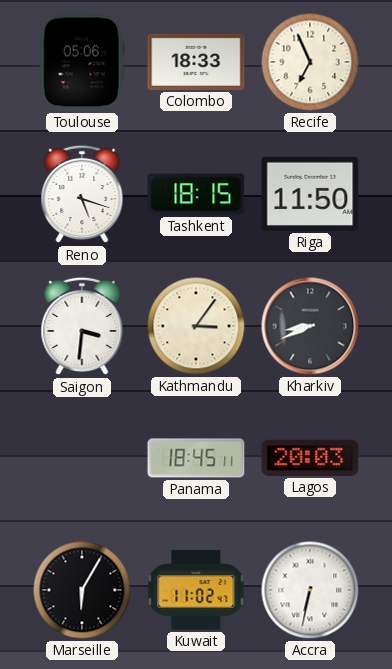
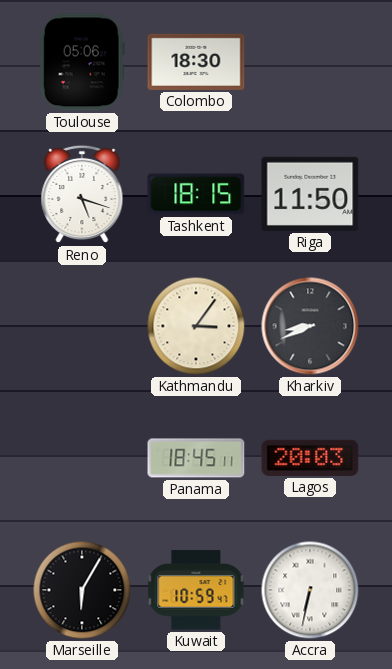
Colombo: 18:33 -> 18:30
Recife: 6:56 -> none
Saigon: 3:31 -> none
Kuwait: 11:02 -> 10:59
